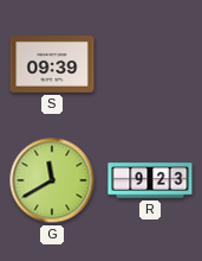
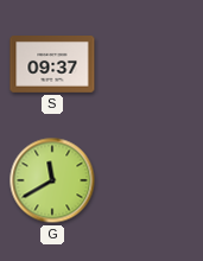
S: 09:39 -> 09:37
R: 9:23 -> none
